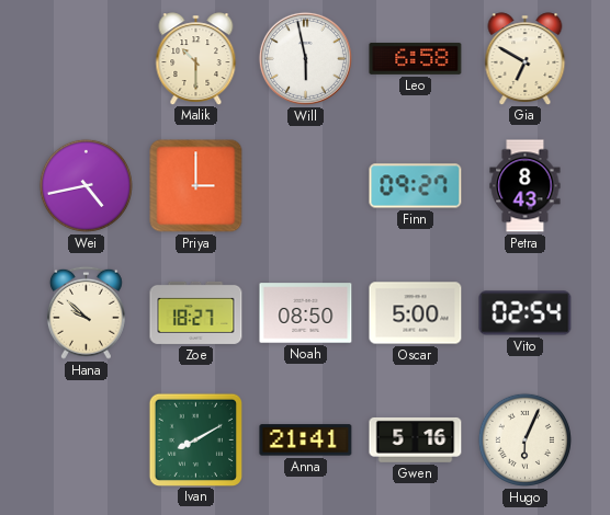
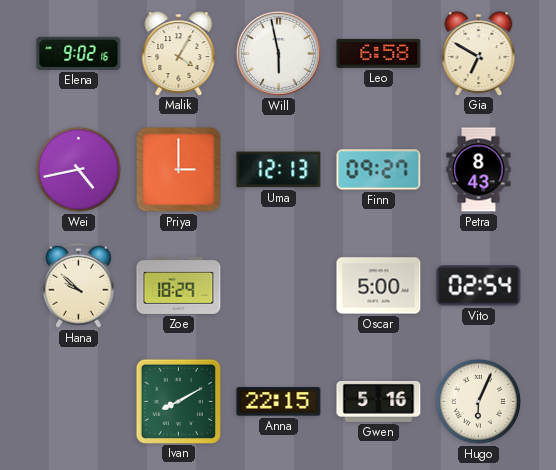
Elena: none -> 9:02
Malik: 10:30 -> 4:05
Uma: none -> 12:13
Zoe: 18:27 -> 18:29
Noah: 08:50 -> none
Anna: 21:41 -> 22:15
